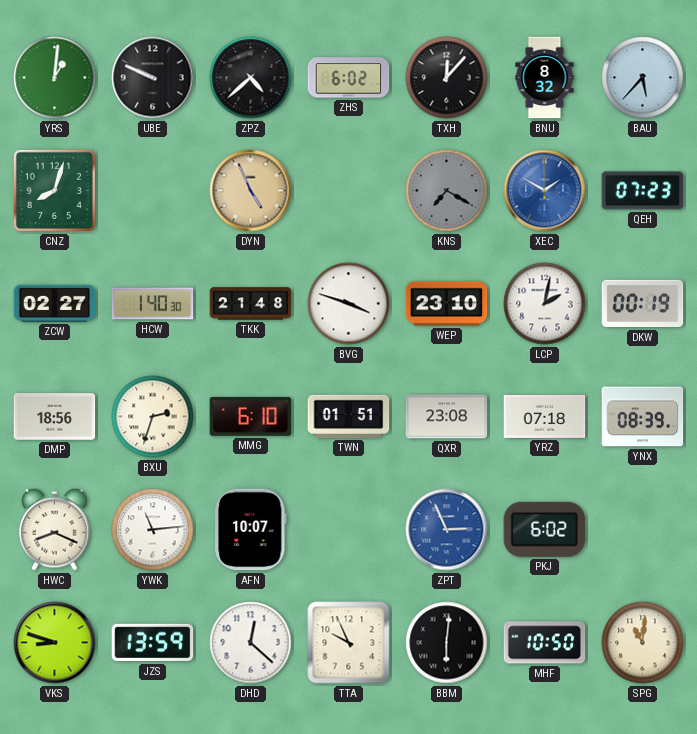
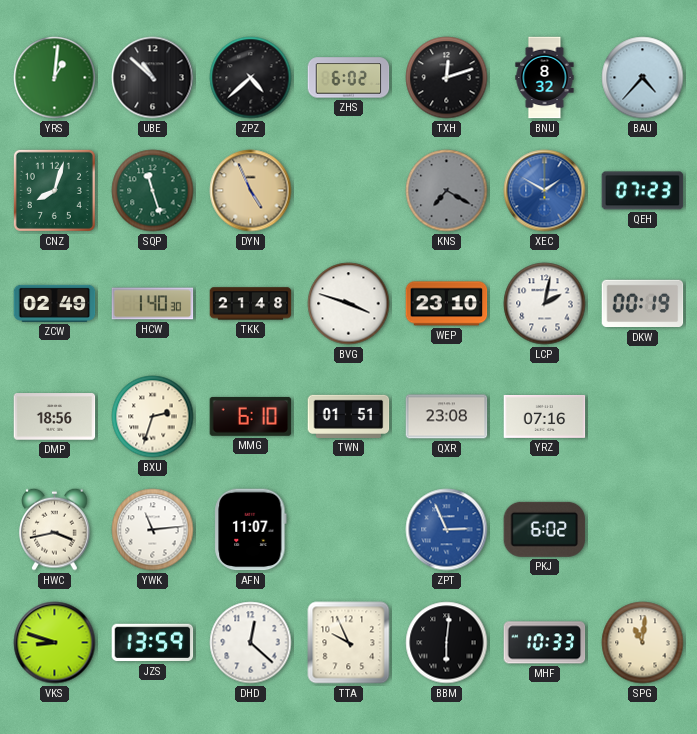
UBE: 9:49 -> 10:52
TXH: 12:07 -> 12:12
BAU: 5:37 -> 4:37
SQP: none -> 11:27
ZCW: 02:27 -> 02:49
YRZ: 07:18 -> 07:16
YNX: 08:39 -> none
HWC: 8:19 -> 3:43
AFN: 10:07 -> 11:07
MHF: 10:50 -> 10:33
